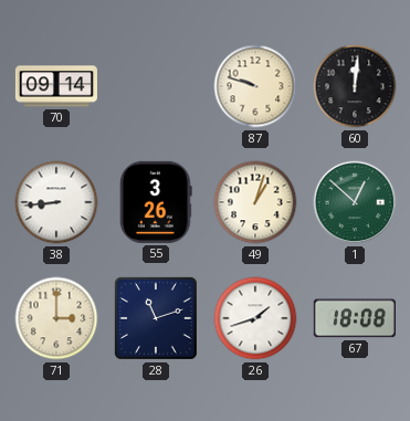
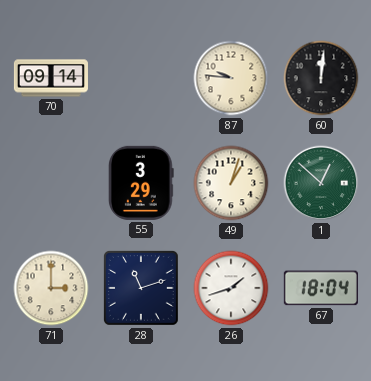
87: 9:48 -> 9:46
38: 8:44 -> none
55: 3:26 -> 3:29
67: 18:08 -> 18:04
